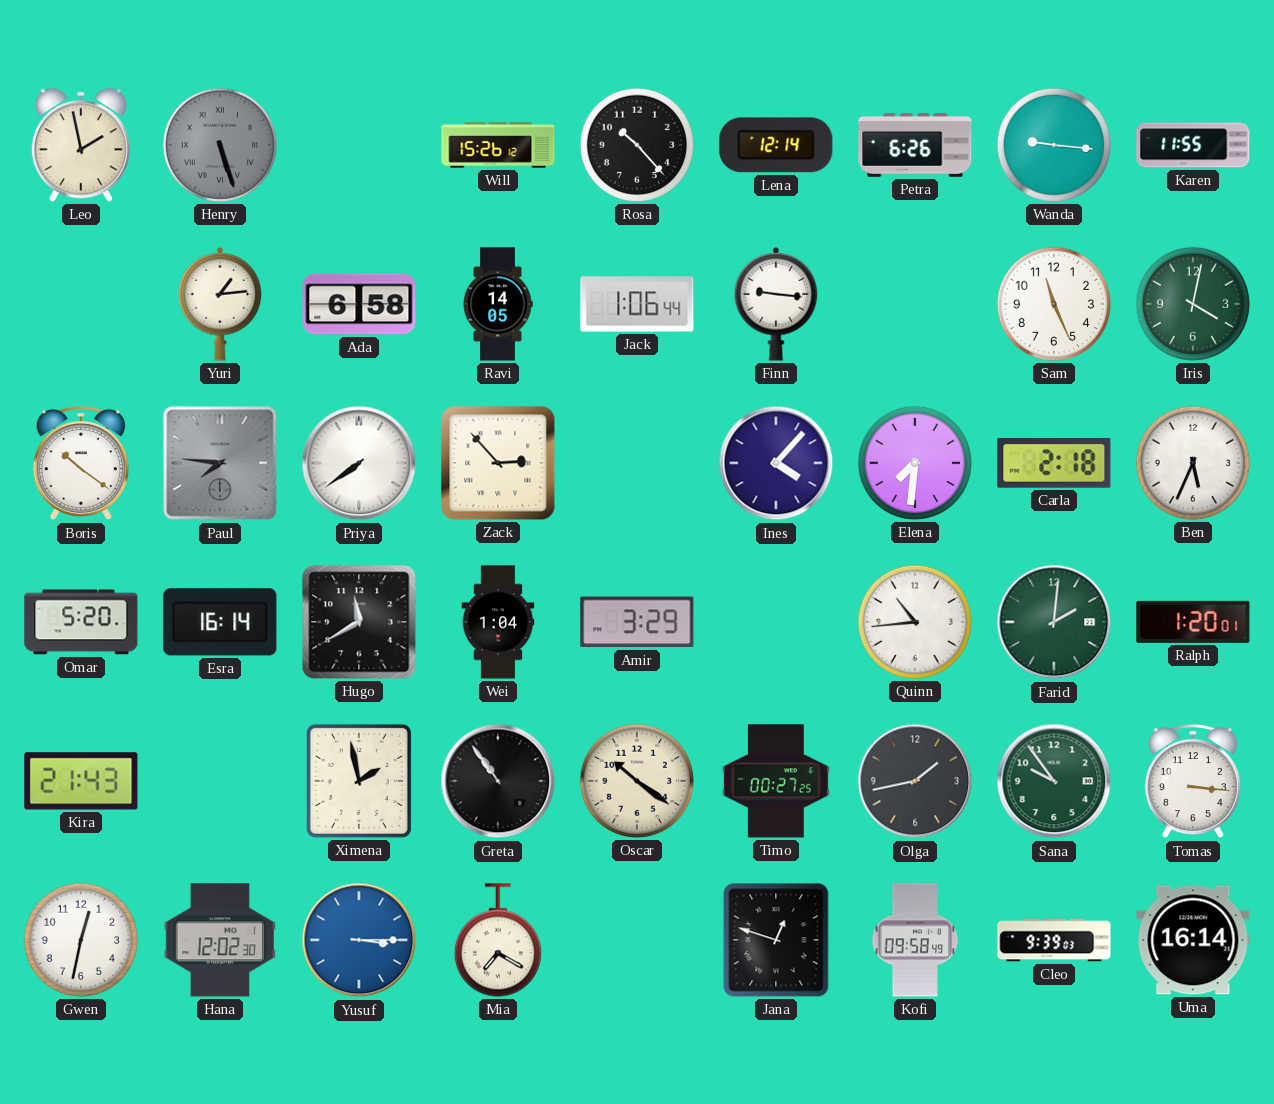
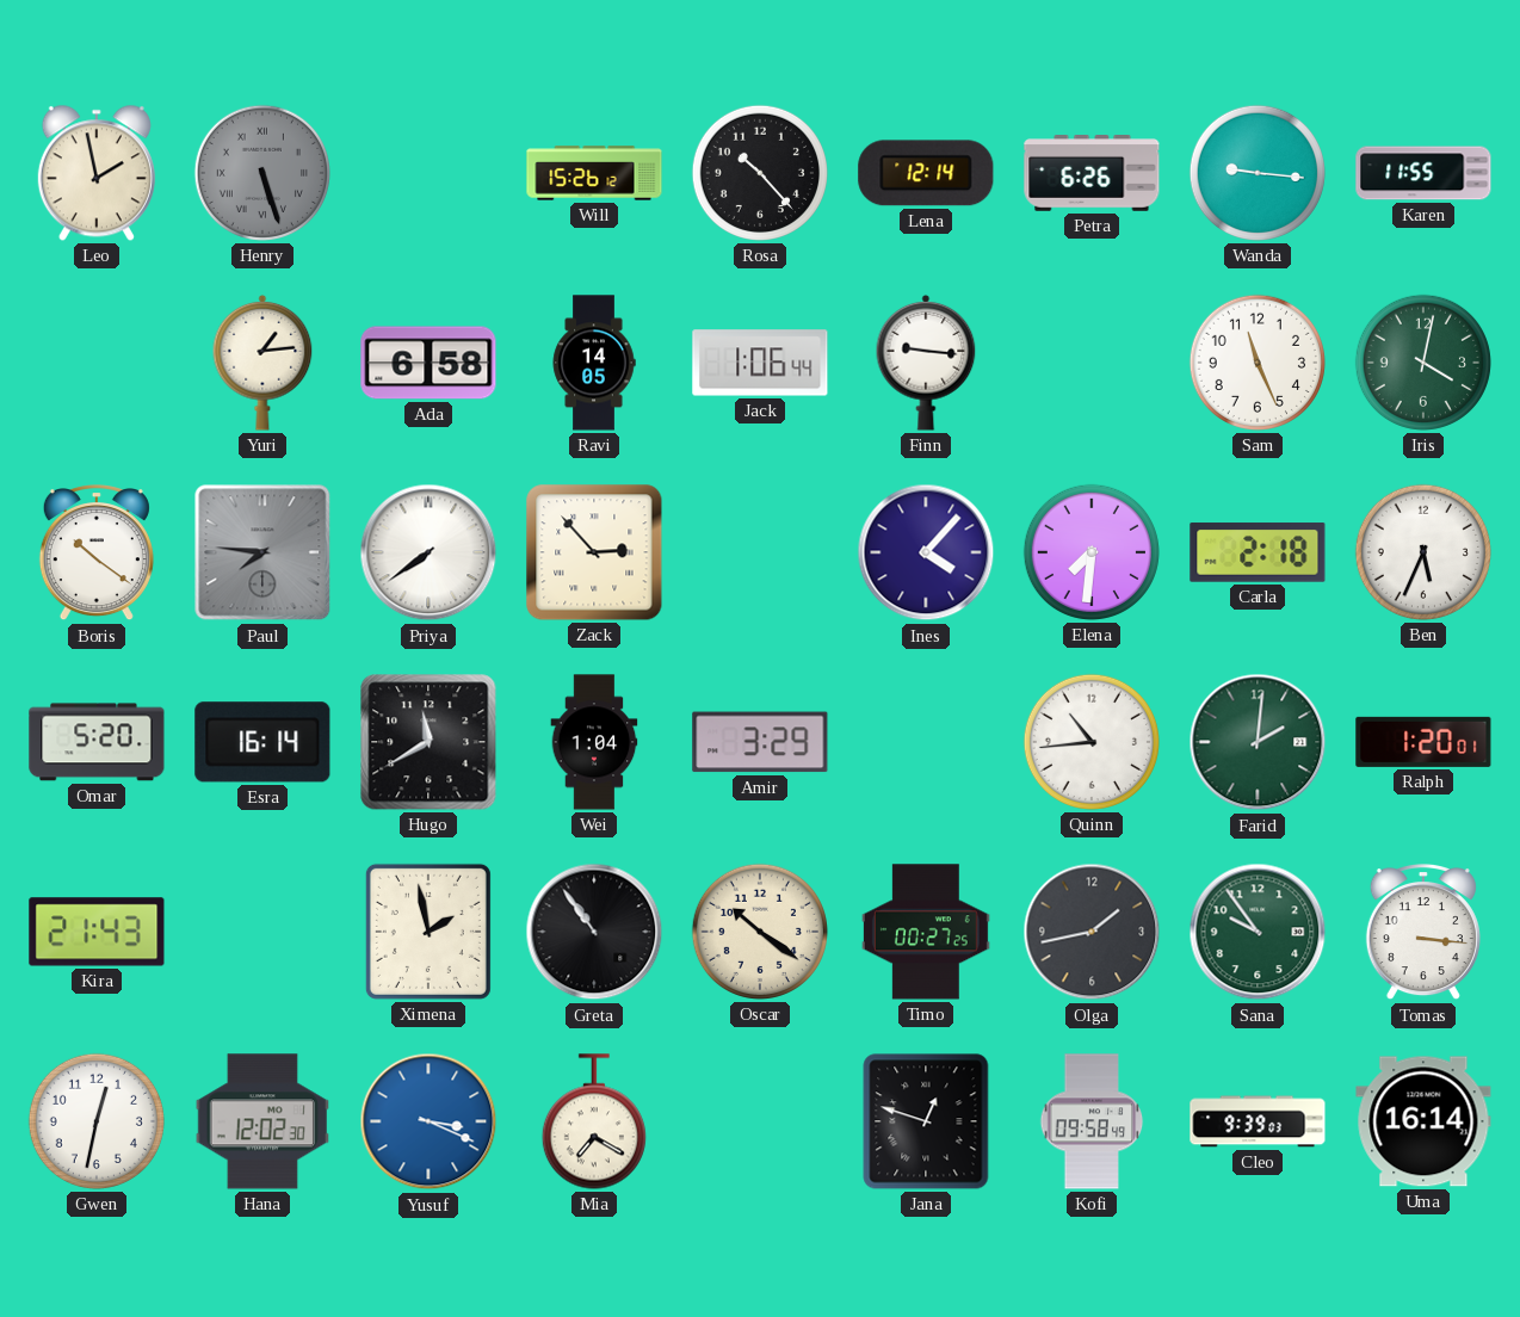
Yusuf: 3:15 -> 3:19
